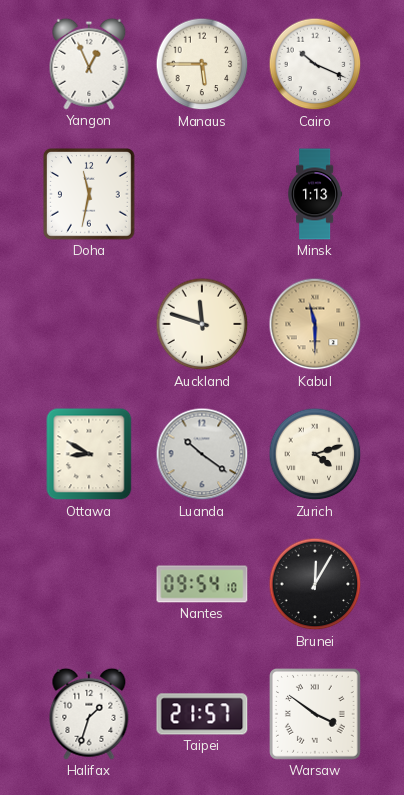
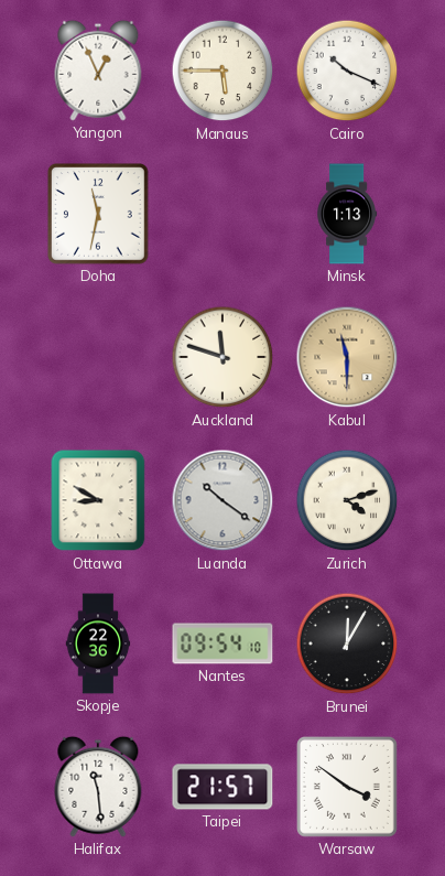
Skopje: none -> 22:36
Halifax: 1:33 -> 11:29
